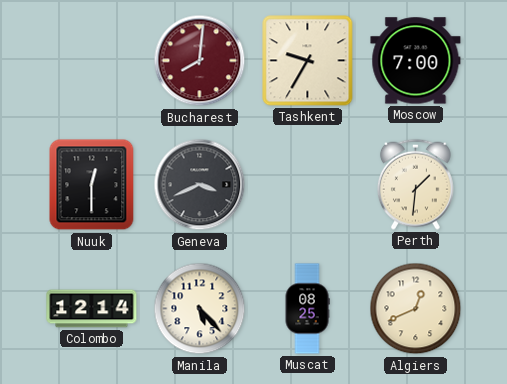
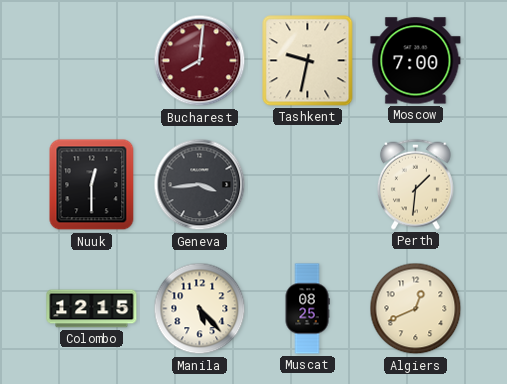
Tashkent: 9:35 -> 9:32
Geneva: 3:41 -> 3:44
Colombo: 12:14 -> 12:15
